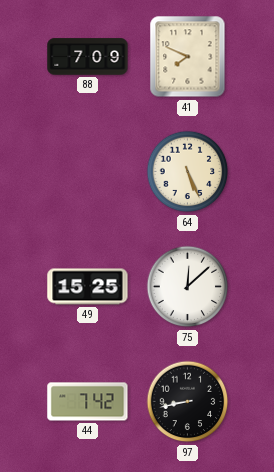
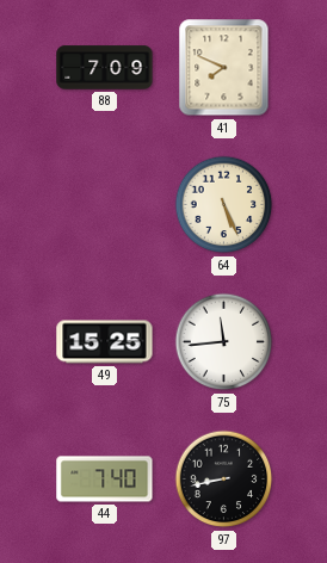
75: 12:08 -> 11:44
44: 7:42 -> 7:40
